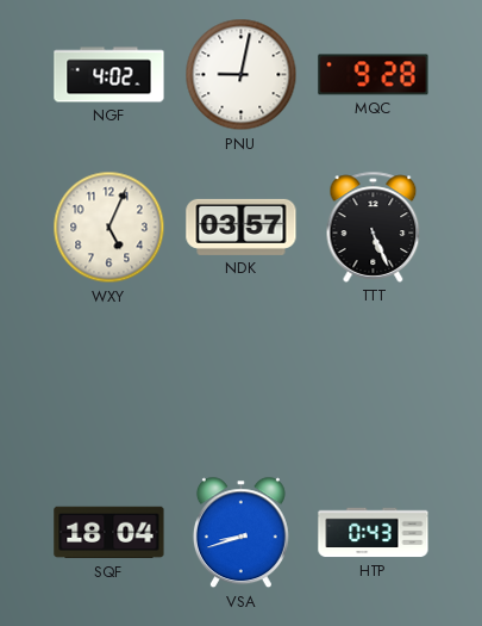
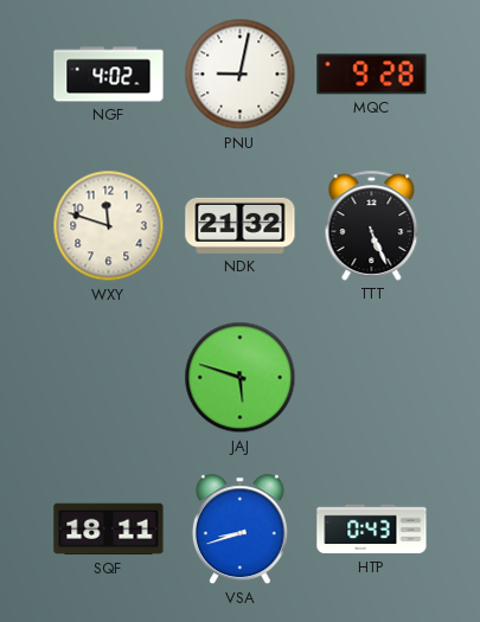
WXY: 5:04 -> 11:48
NDK: 03:57 -> 21:32
JAJ: none -> 5:48
SQF: 18:04 -> 18:11
